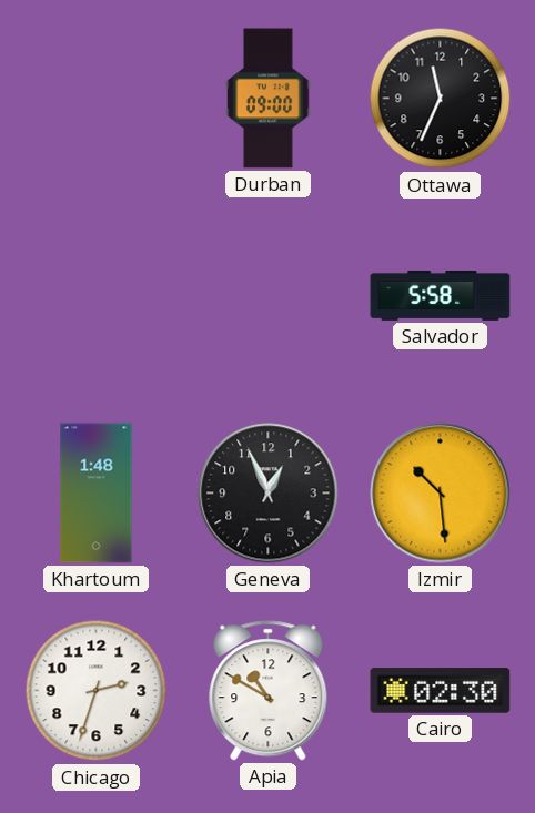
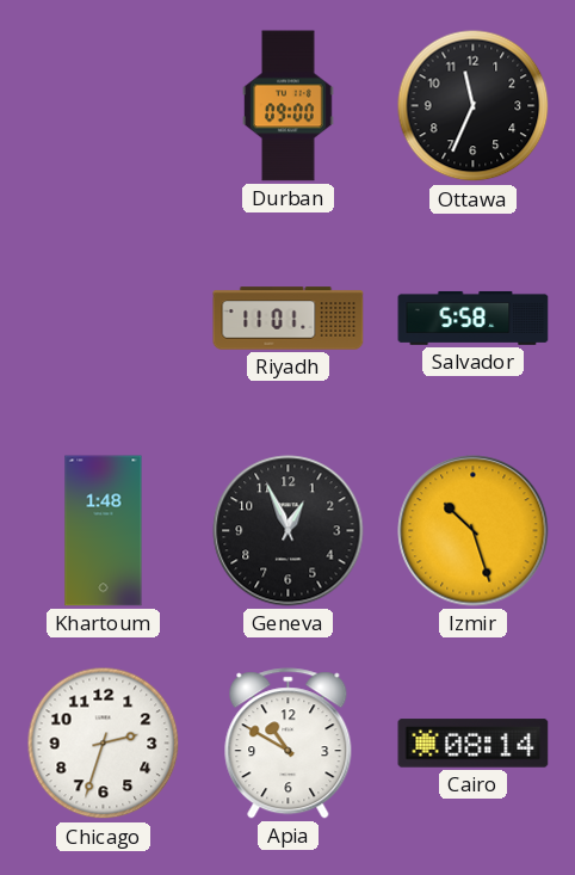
Riyadh: none -> 11:01
Izmir: 10:29 -> 10:27
Cairo: 02:30 -> 08:14
